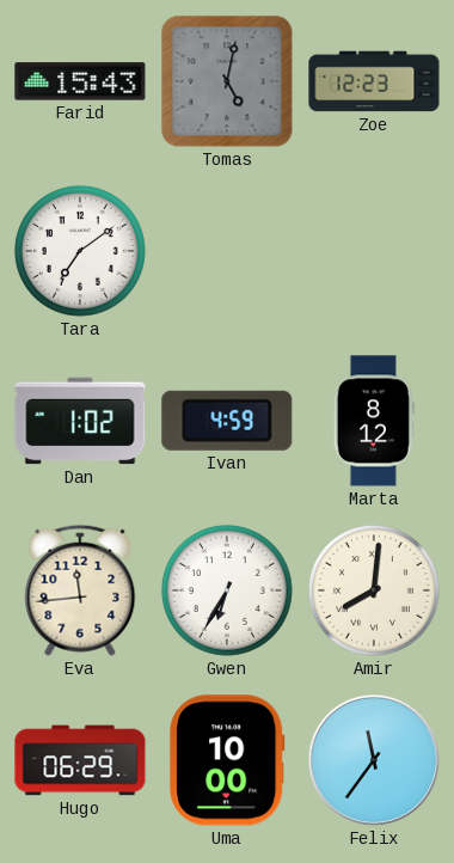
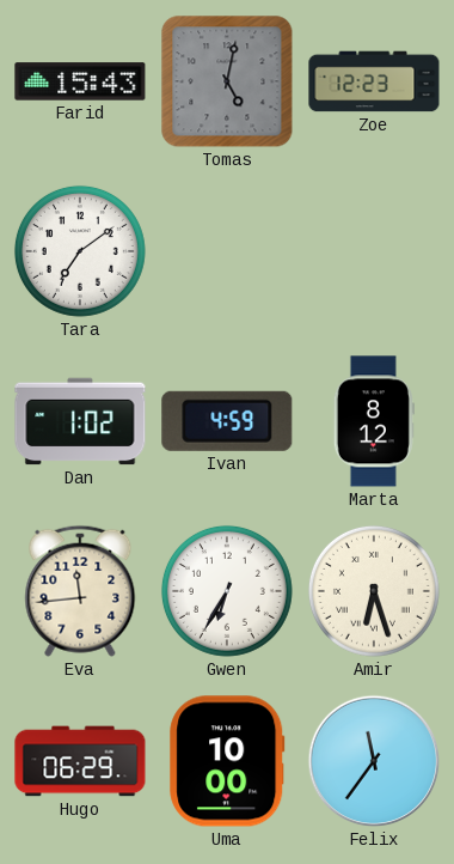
Amir: 8:01 -> 6:27
